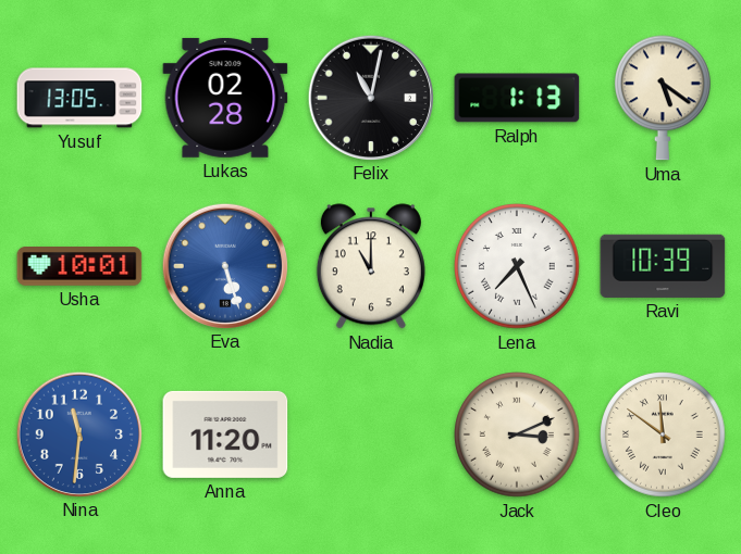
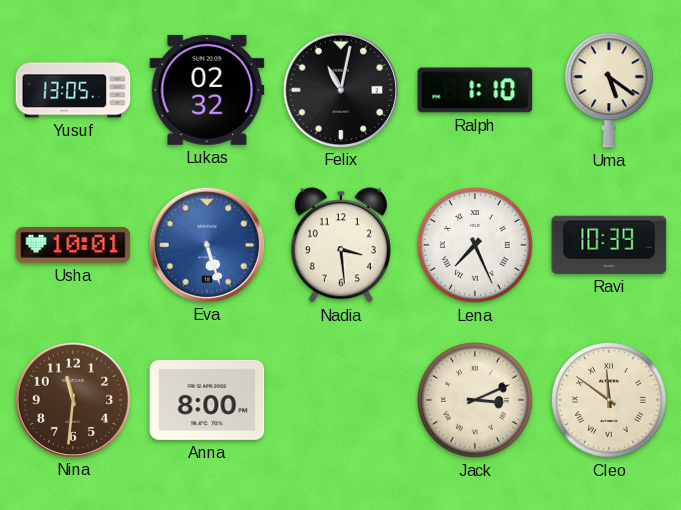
Lukas: 02:28 -> 02:32
Ralph: 1:13 -> 1:10
Nadia: 11:00 -> 3:29
Nina dial: blue -> brown
Anna: 11:20 -> 8:00
